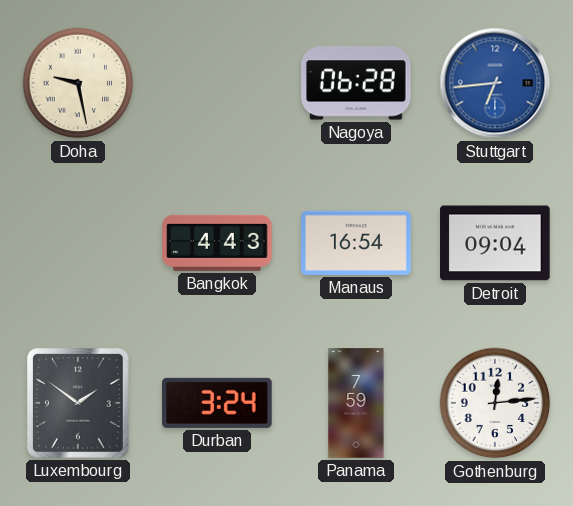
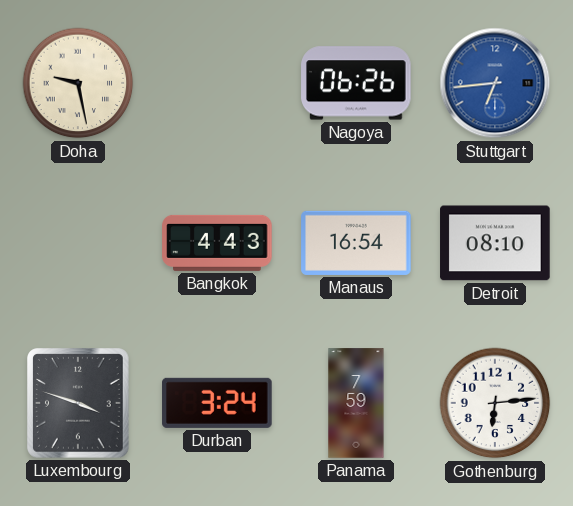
Nagoya: 06:28 -> 06:26
Detroit: 09:04 -> 08:10
Luxembourg: 1:51 -> 3:48
Gothenburg: 12:14 -> 6:14
